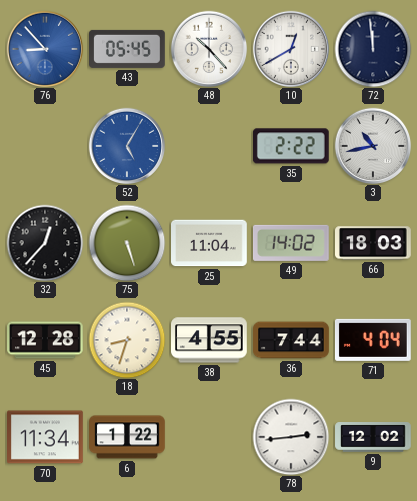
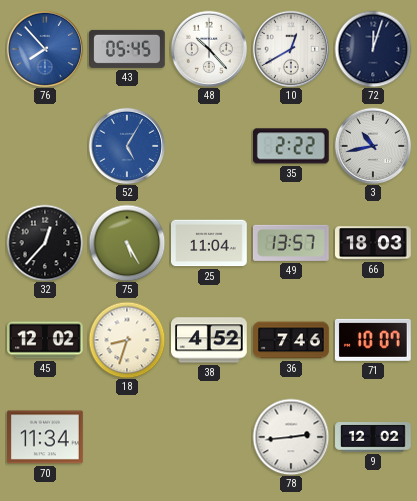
76: 8:53 -> 7:53
72: 11:59 -> 12:03
75: 5:27 -> 5:25
49: 14:02 -> 13:57
45: 12:28 -> 12:02
38: 4:55 -> 4:52
36: 7:44 -> 7:46
71: 4:04 -> 10:07
6: 1:22 -> none
